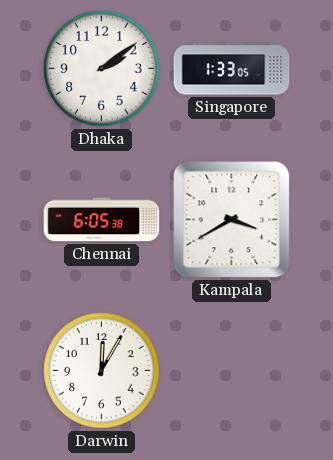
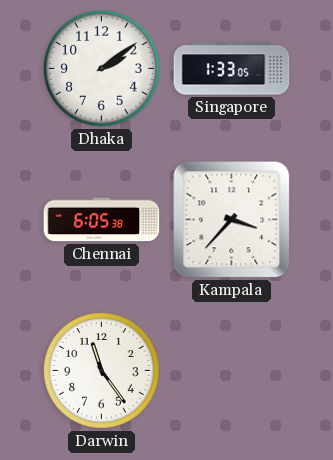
Kampala: 3:40 -> 3:37
Darwin: 12:05 -> 11:24
